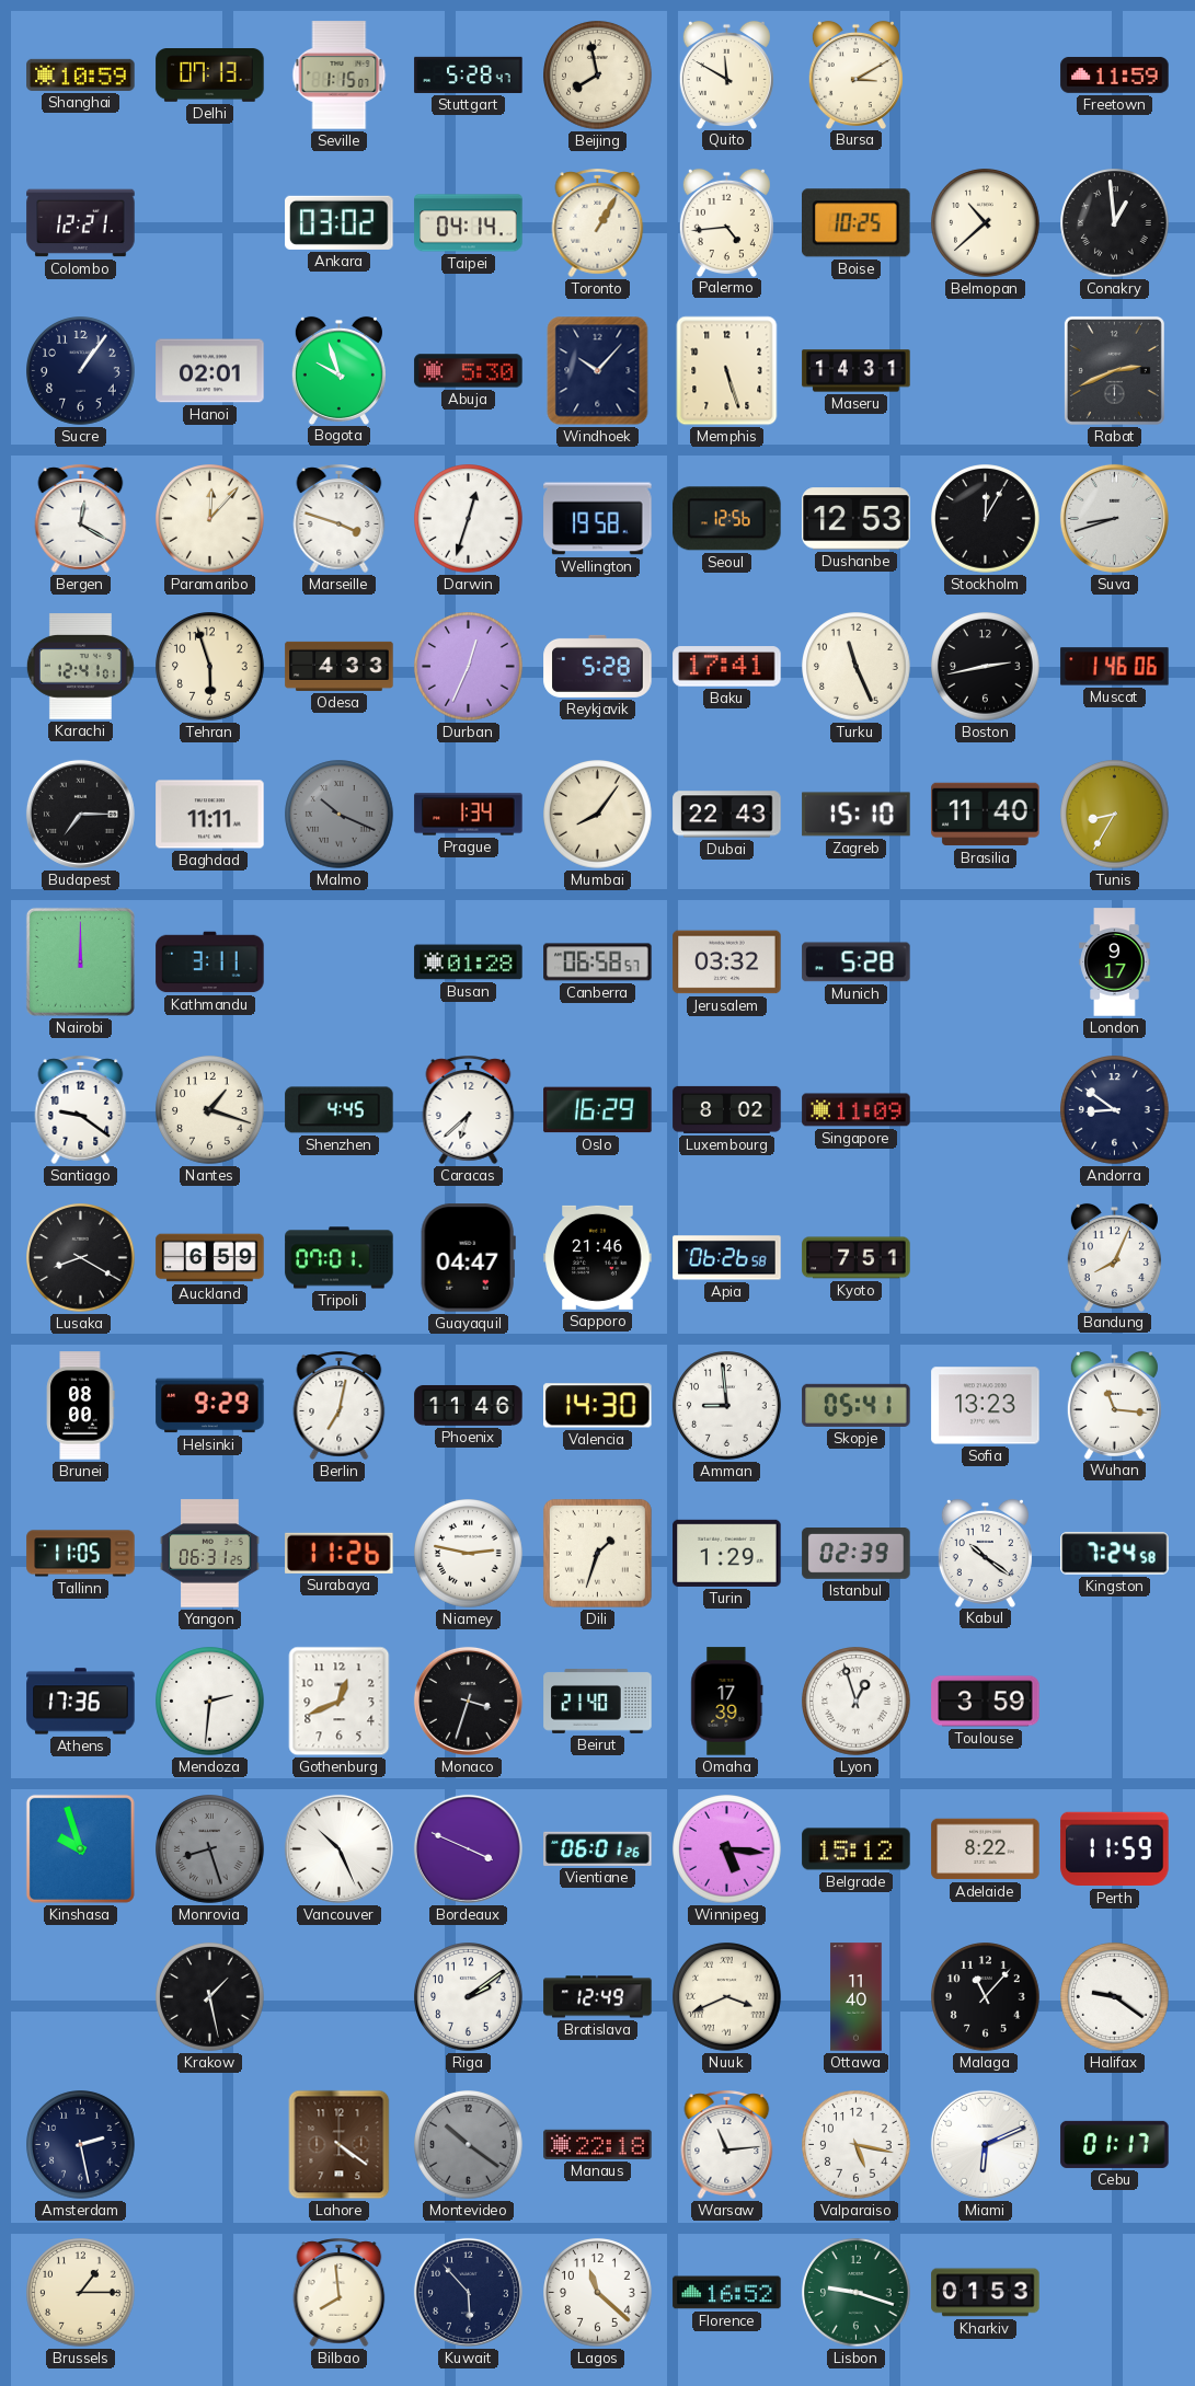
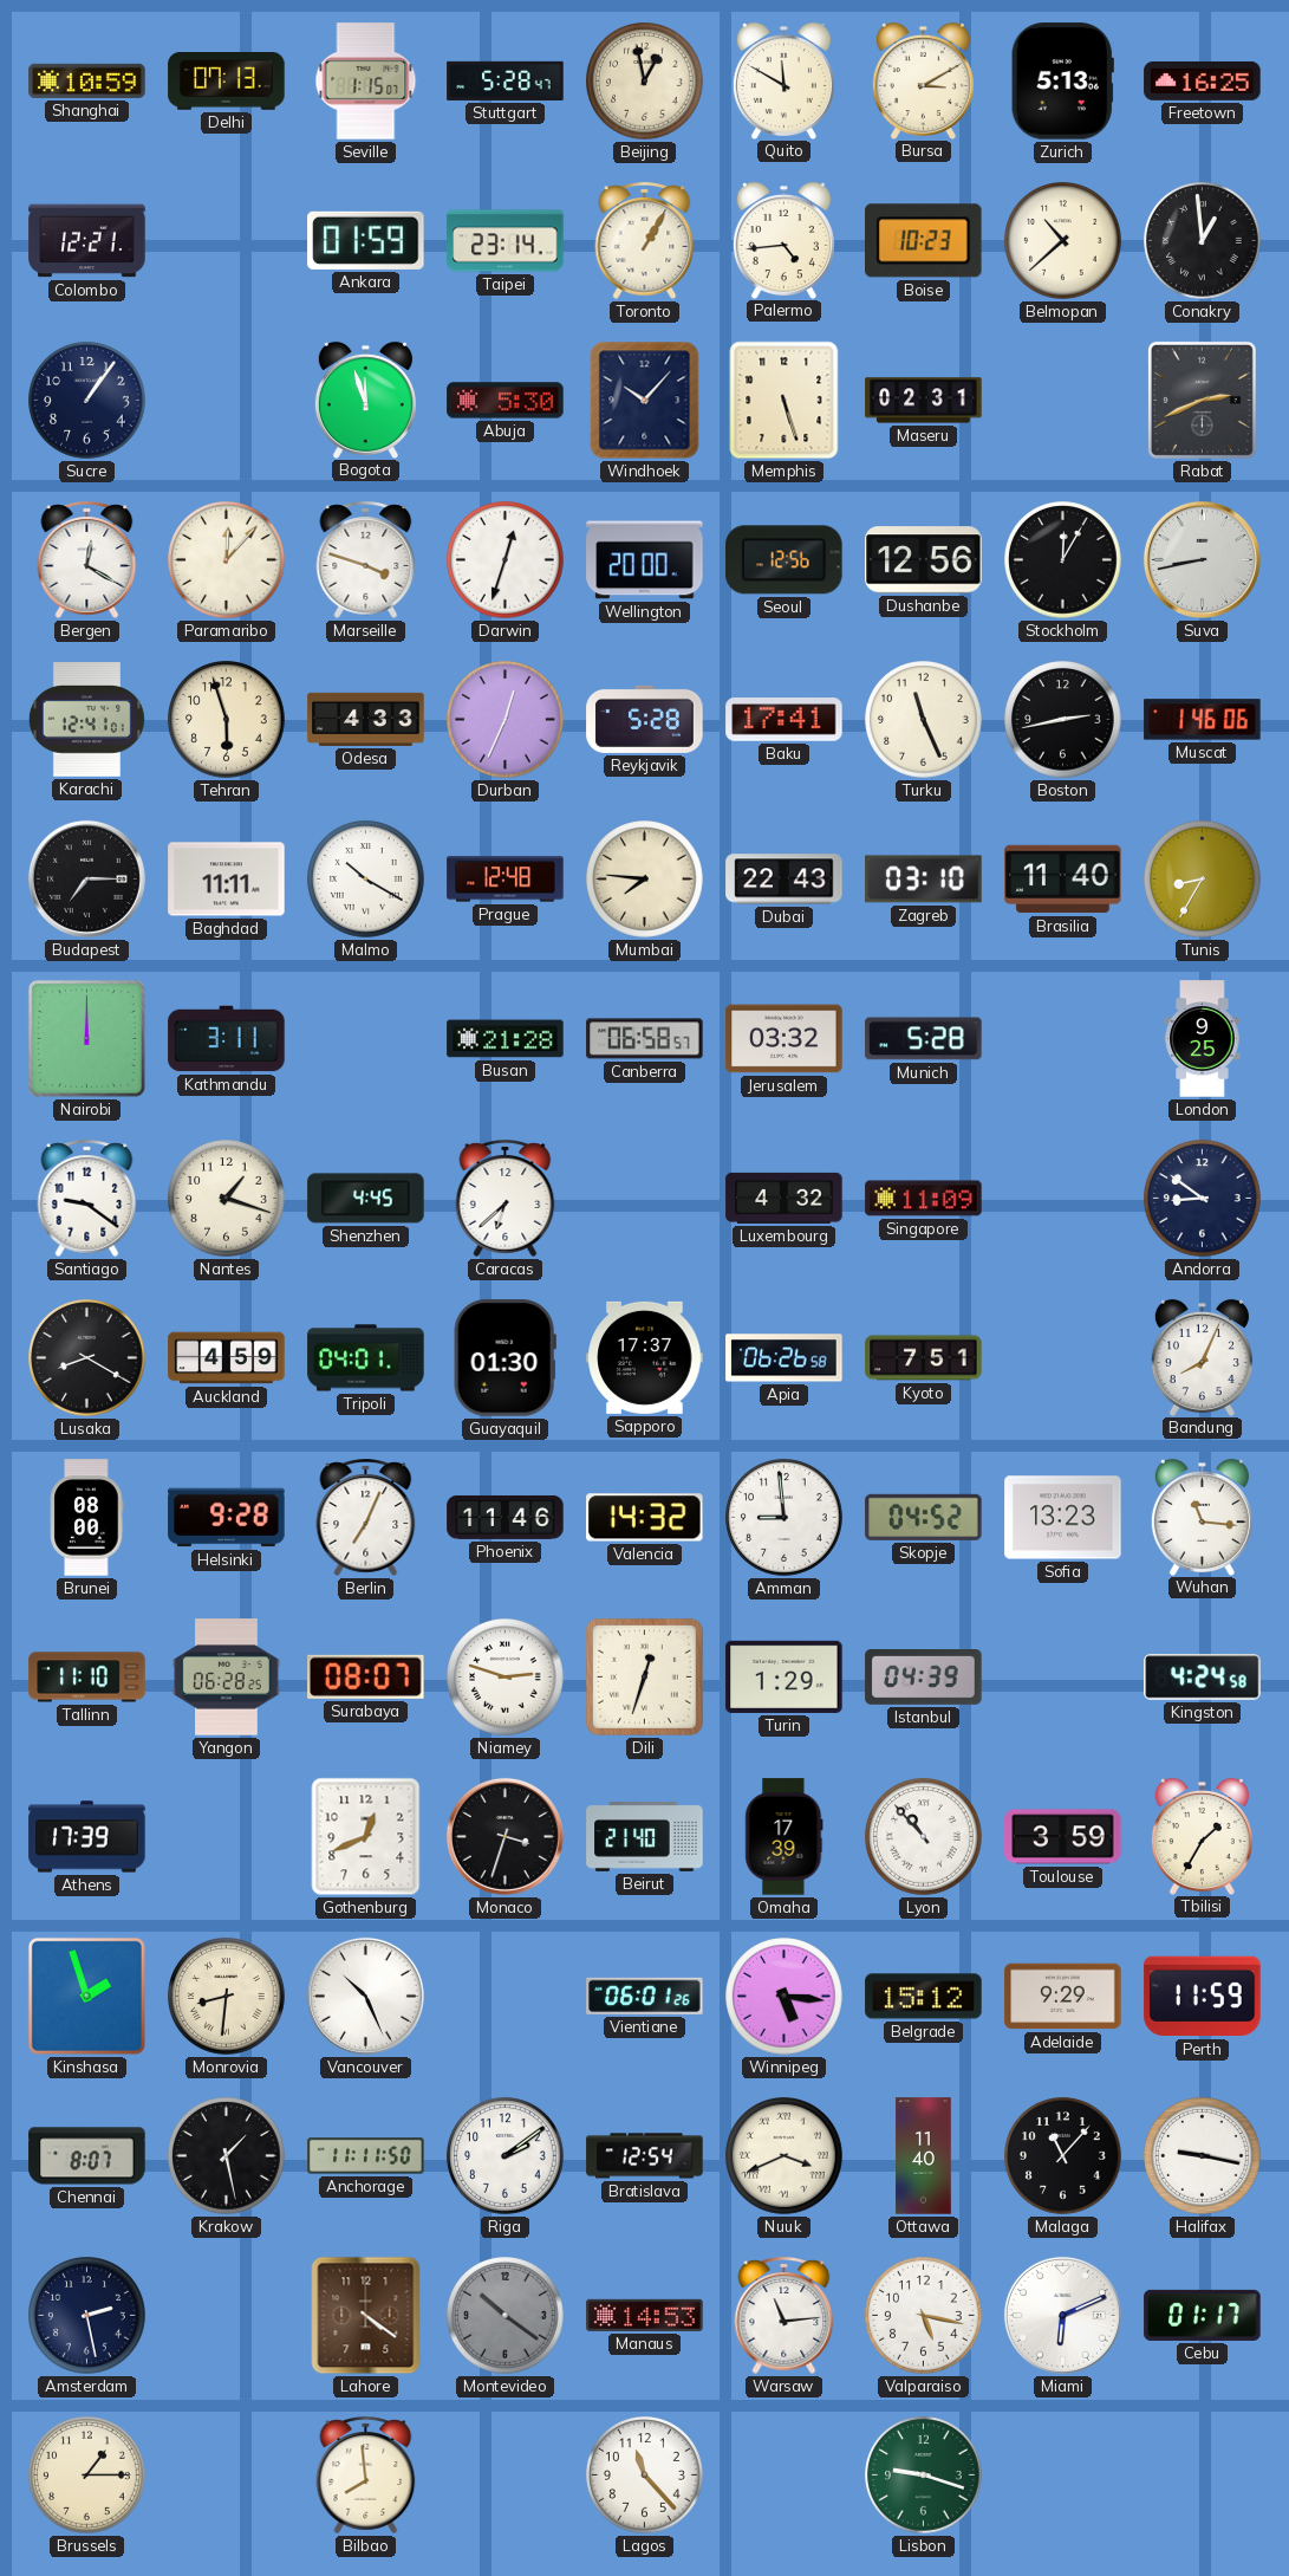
Beijing: 7:58 -> 12:58
Zurich: none -> 5:13
Freetown: 11:59 -> 16:25
Ankara: 03:02 -> 01:59
Taipei: 04:14 -> 23:14
Boise: 10:25 -> 10:23
Hanoi: 02:01 -> none
Bogota: 9:57 -> 11:57
Maseru: 14:31 -> 02:31
Wellington: 19:58 -> 20:00
Dushanbe: 12:53 -> 12:56
Suva: 8:42 -> 8:43
Malmo: 10:19 -> 10:20
Malmo dial: grey -> white
Prague: 1:34 -> 12:48
Mumbai: 8:06 -> 7:46
Zagreb: 15:10 -> 03:10
Busan: 01:28 -> 21:28
London: 9:17 -> 9:25
Oslo: 16:29 -> none
Luxembourg: 8:02 -> 4:32
Auckland: 6:59 -> 4:59
Tripoli: 07:01 -> 04:01
Guayaquil: 04:47 -> 01:30
Sapporo: 21:46 -> 17:37
Helsinki: 9:29 -> 9:28
Berlin: 7:02 -> 7:04
Valencia: 14:30 -> 14:32
Skopje: 05:41 -> 04:52
Tallinn: 11:05 -> 11:10
Yangon: 06:31 -> 06:28
Surabaya: 11:26 -> 08:07
Niamey: 2:47 -> 2:48
Dili: 1:33 -> 12:33
Istanbul: 02:39 -> 04:39
Kabul: 10:21 -> none
Kingston: 7:24 -> 4:24
Athens: 17:36 -> 17:39
Mendoza: 2:31 -> none
Lyon: 12:57 -> 10:53
Tbilisi: none -> 1:35
Kinshasa: 9:57 -> 1:57
Monrovia: 8:27 -> 8:31
Monrovia dial: grey -> cream
Bordeaux: 3:49 -> none
Adelaide: 8:22 -> 9:29
Chennai: none -> 8:07
Anchorage: none -> 11:11
Bratislava: 12:49 -> 12:54
Halifax: 9:21 -> 9:17
Manaus: 22:18 -> 14:53
Kuwait: 5:53 -> none
Lagos: 11:22 -> 11:23
Florence: 16:52 -> none
Kharkiv: 01:53 -> none
